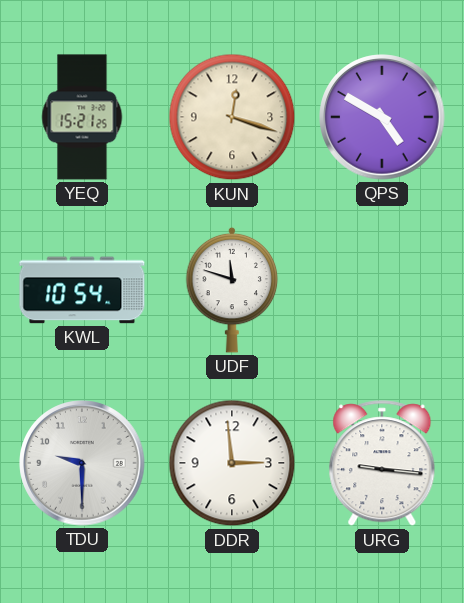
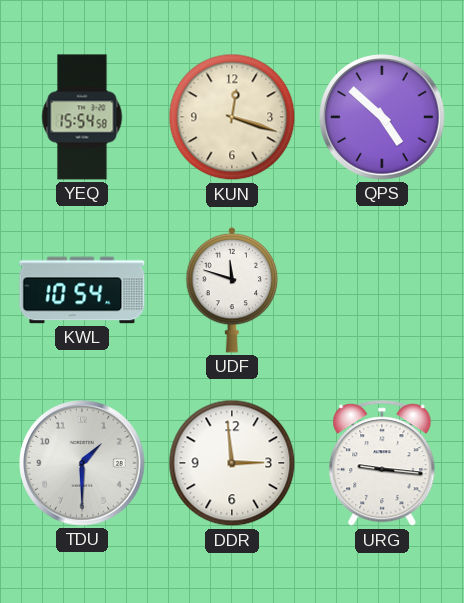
YEQ: 15:21 -> 15:54
QPS: 4:50 -> 4:52
TDU: 9:30 -> 1:30
